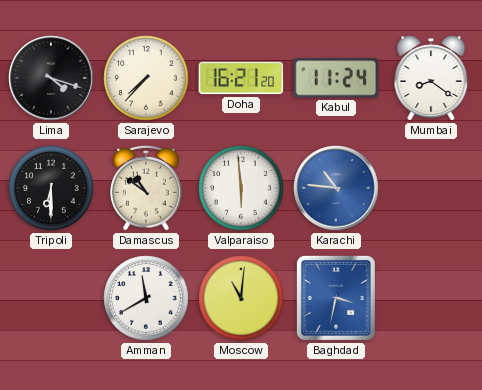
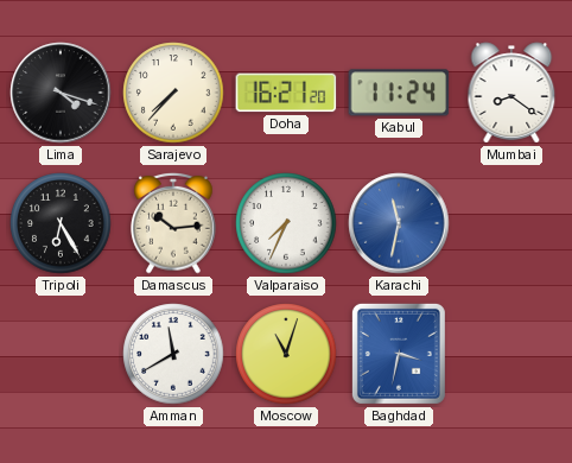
Tripoli: 6:30 -> 6:25
Damascus: 10:51 -> 10:14
Valparaiso: 5:59 -> 7:34
Karachi: 10:46 -> 11:32
Moscow: 11:01 -> 11:03
